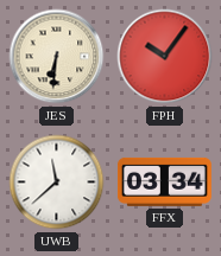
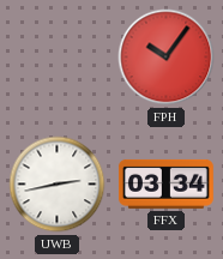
JES: 6:31 -> none
UWB: 11:38 -> 2:43
